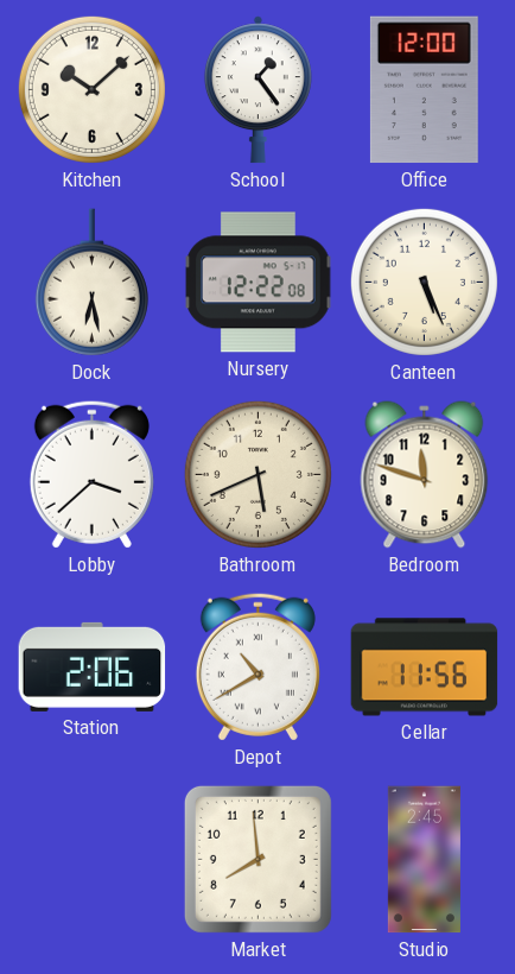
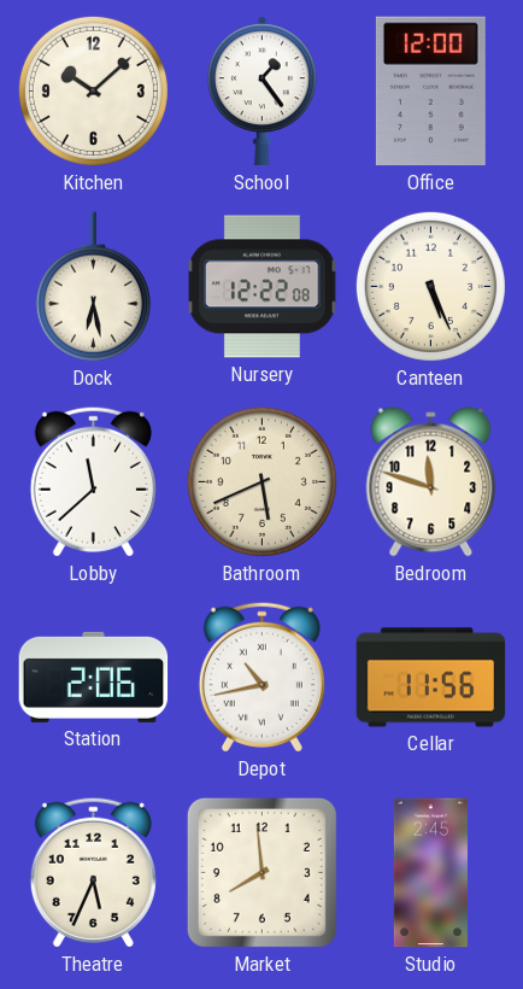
Lobby: 3:38 -> 11:38
Depot: 10:40 -> 10:43
Theatre: none -> 5:34
